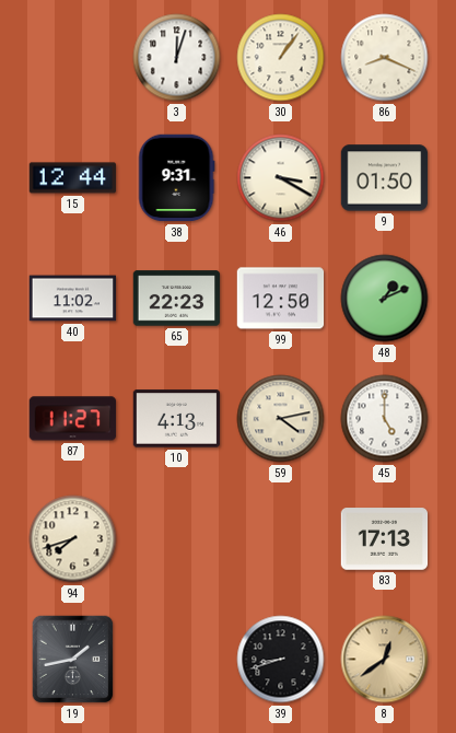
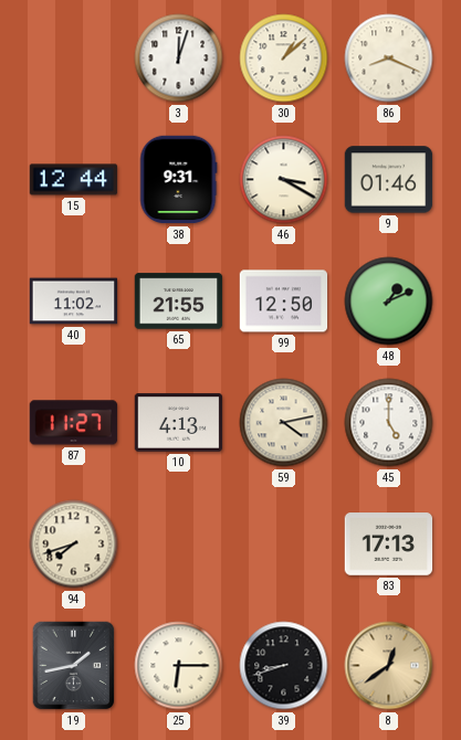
30: 1:06 -> 1:08
9: 01:50 -> 01:46
65: 22:23 -> 21:55
25: none -> 6:15
